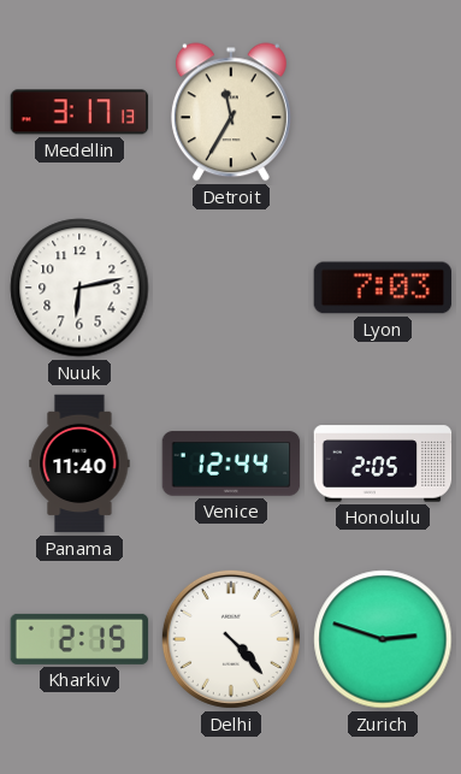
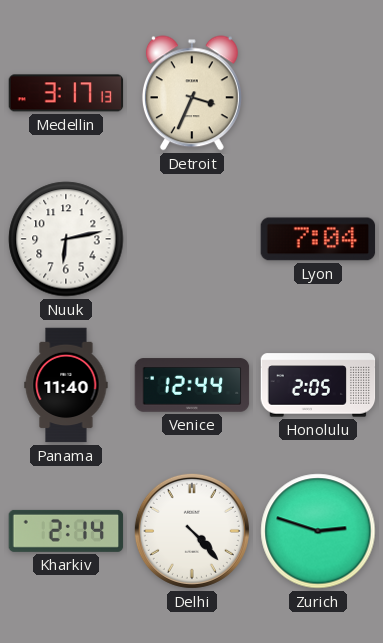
Detroit: 11:35 -> 3:34
Lyon: 7:03 -> 7:04
Kharkiv: 2:15 -> 2:14
